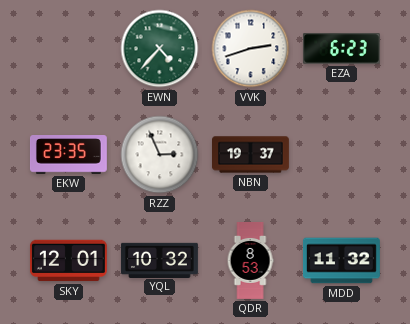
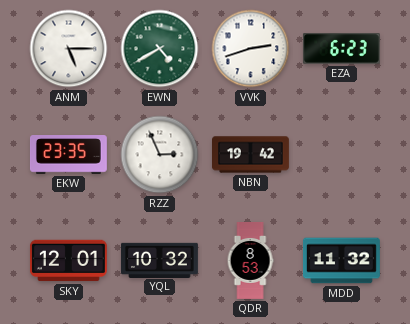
ANM: none -> 5:15
EWN: 4:37 -> 4:40
NBN: 19:37 -> 19:42
